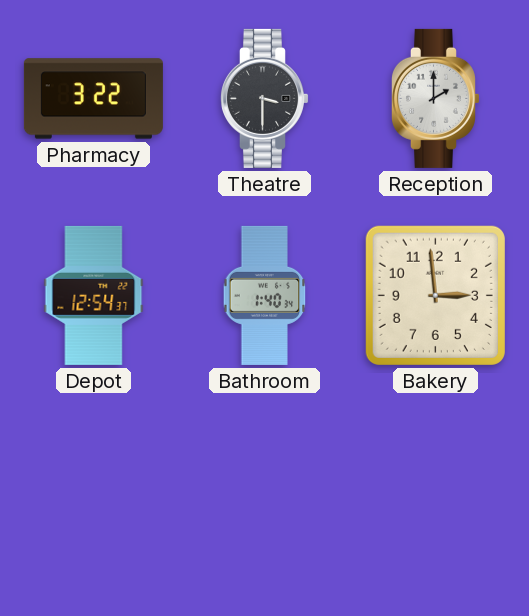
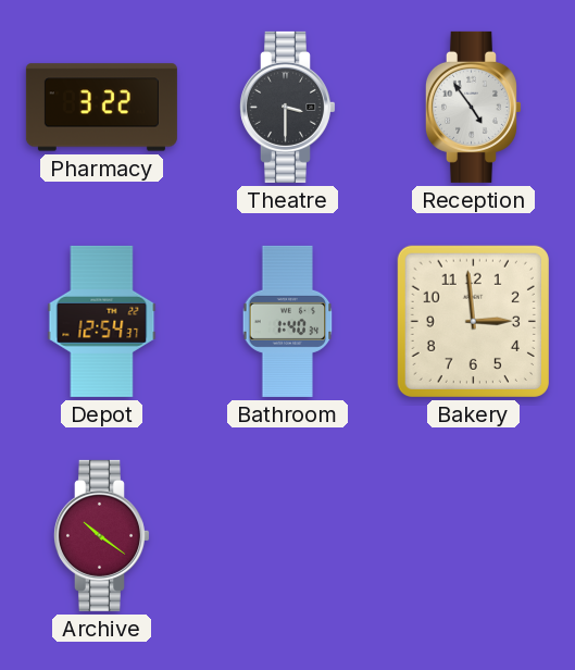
Reception: 2:00 -> 4:54
Archive: none -> 10:21
